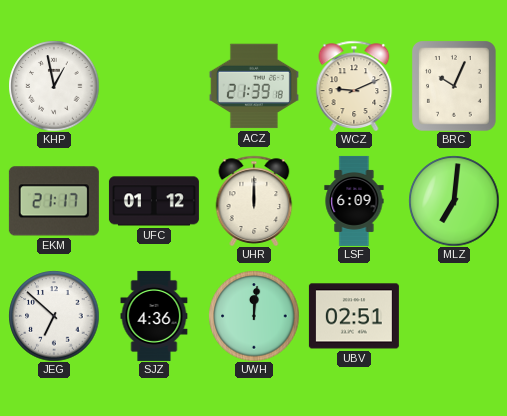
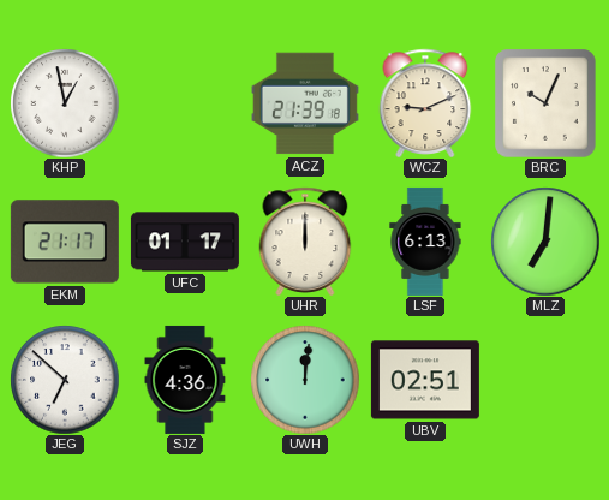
UFC: 01:12 -> 01:17
LSF: 6:09 -> 6:13
